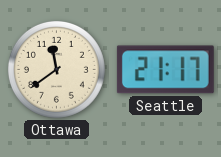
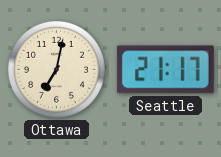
Ottawa: 11:39 -> 7:02
